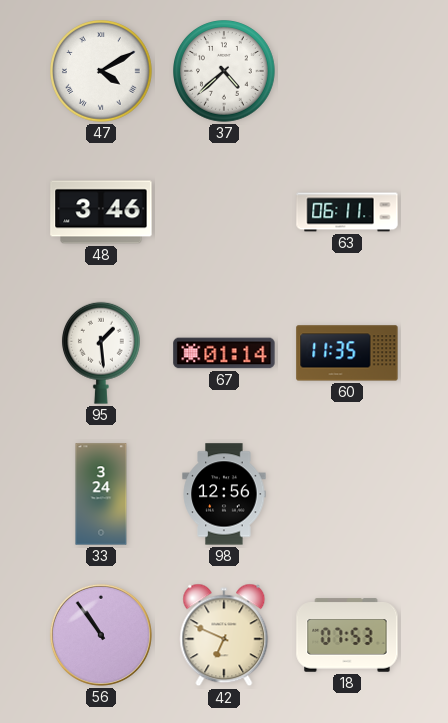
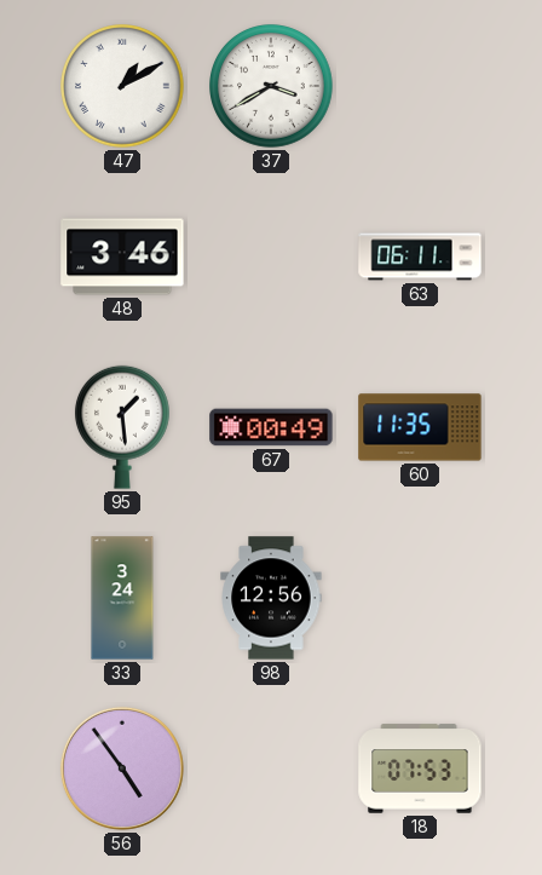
47: 4:10 -> 1:10
37: 4:38 -> 3:40
67: 01:14 -> 00:49
56: 10:54 -> 4:54
42: 6:49 -> none
